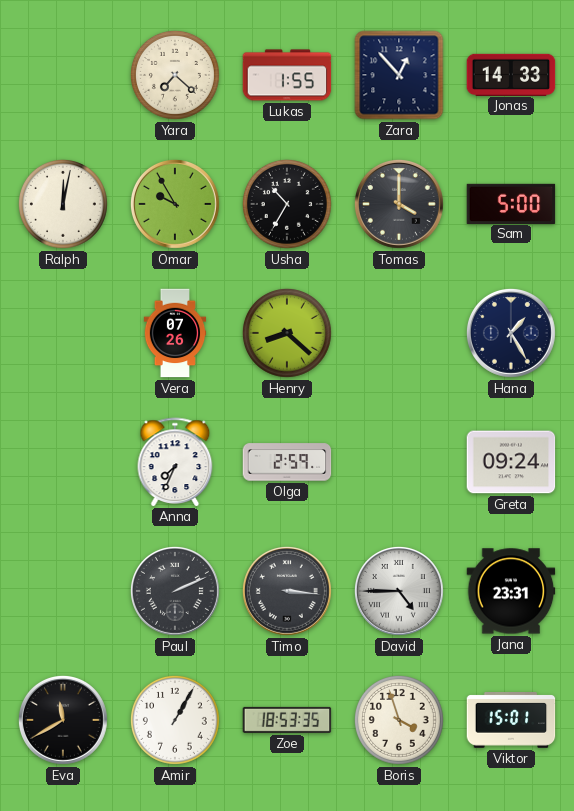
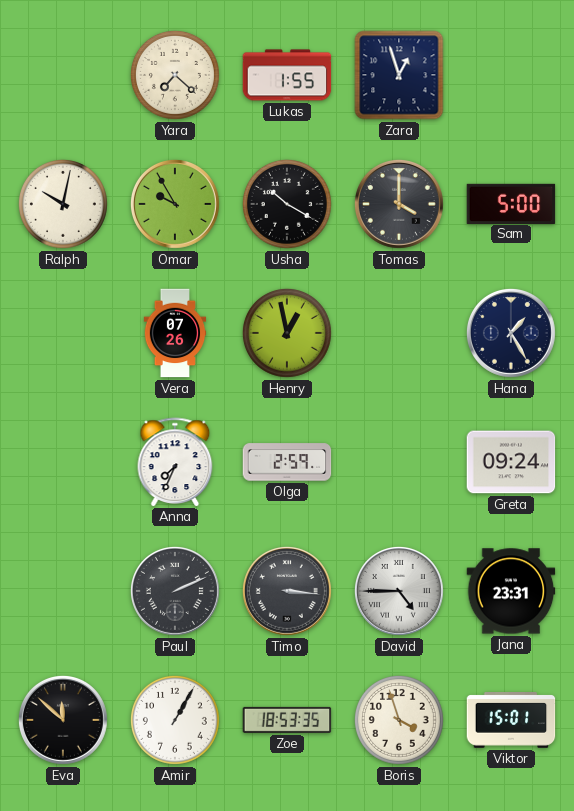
Zara: 12:53 -> 12:57
Jonas: 14:33 -> none
Ralph: 12:02 -> 10:02
Usha: 10:35 -> 10:20
Henry: 8:22 -> 12:58
Eva: 11:40 -> 11:52
